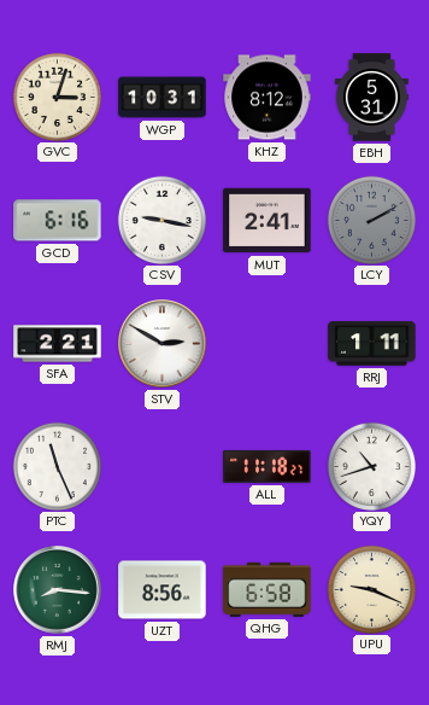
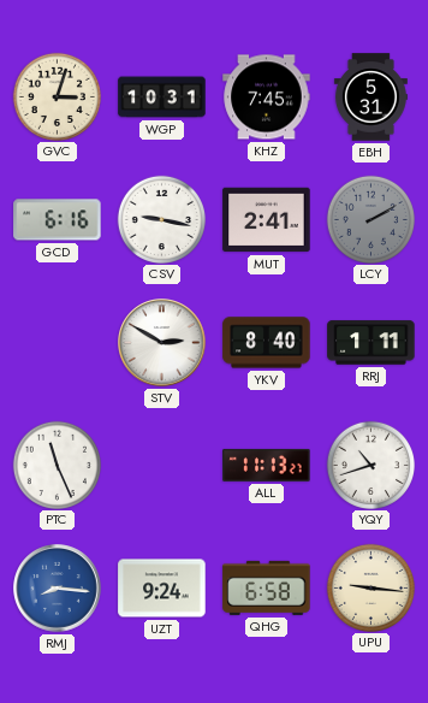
KHZ: 8:12 -> 7:45
SFA: 2:21 -> none
YKV: none -> 8:40
ALL: 11:18 -> 11:13
RMJ dial: green -> blue
UZT: 8:56 -> 9:24
UPU: 9:19 -> 9:16
